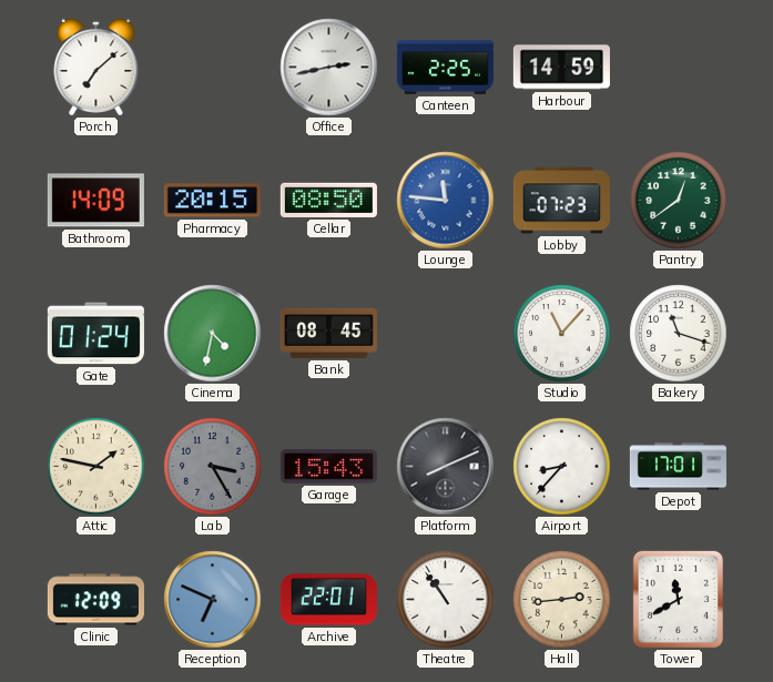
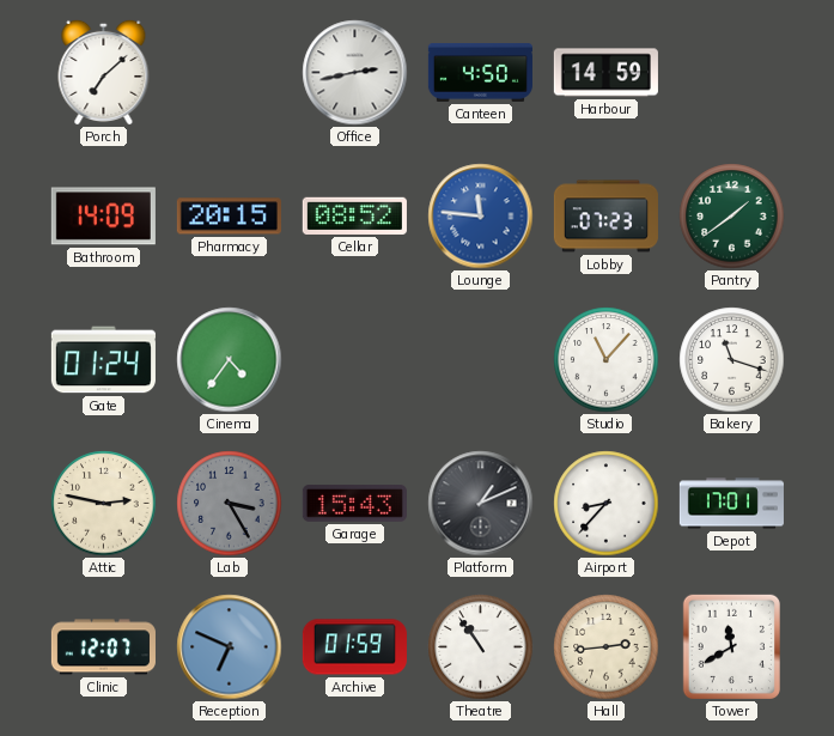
Canteen: 2:25 -> 4:50
Cellar: 08:50 -> 08:52
Pantry: 12:39 -> 1:39
Cinema: 4:32 -> 4:36
Bank: 08:45 -> none
Attic: 1:47 -> 2:47
Platform: 8:11 -> 1:11
Clinic: 12:09 -> 12:07
Archive: 22:01 -> 01:59
